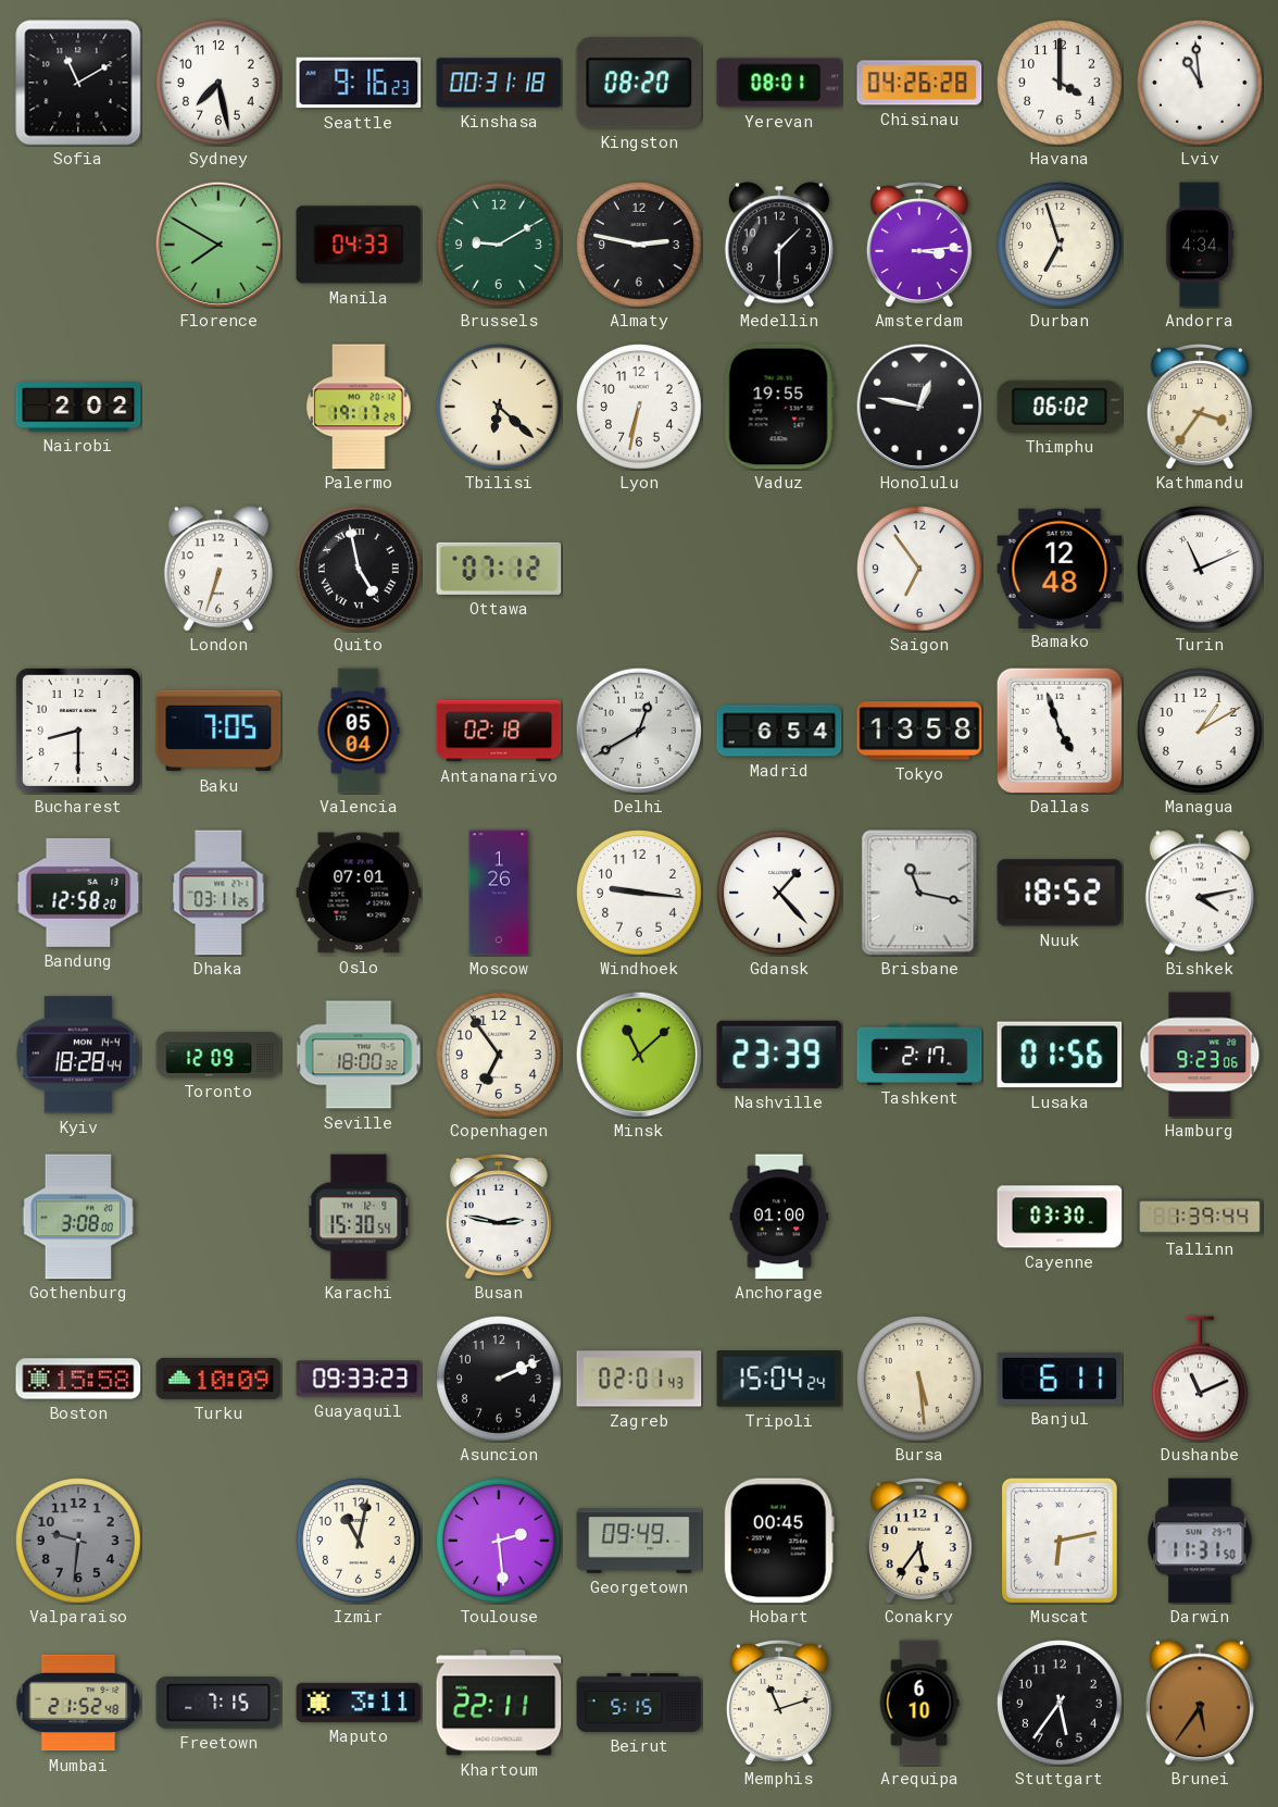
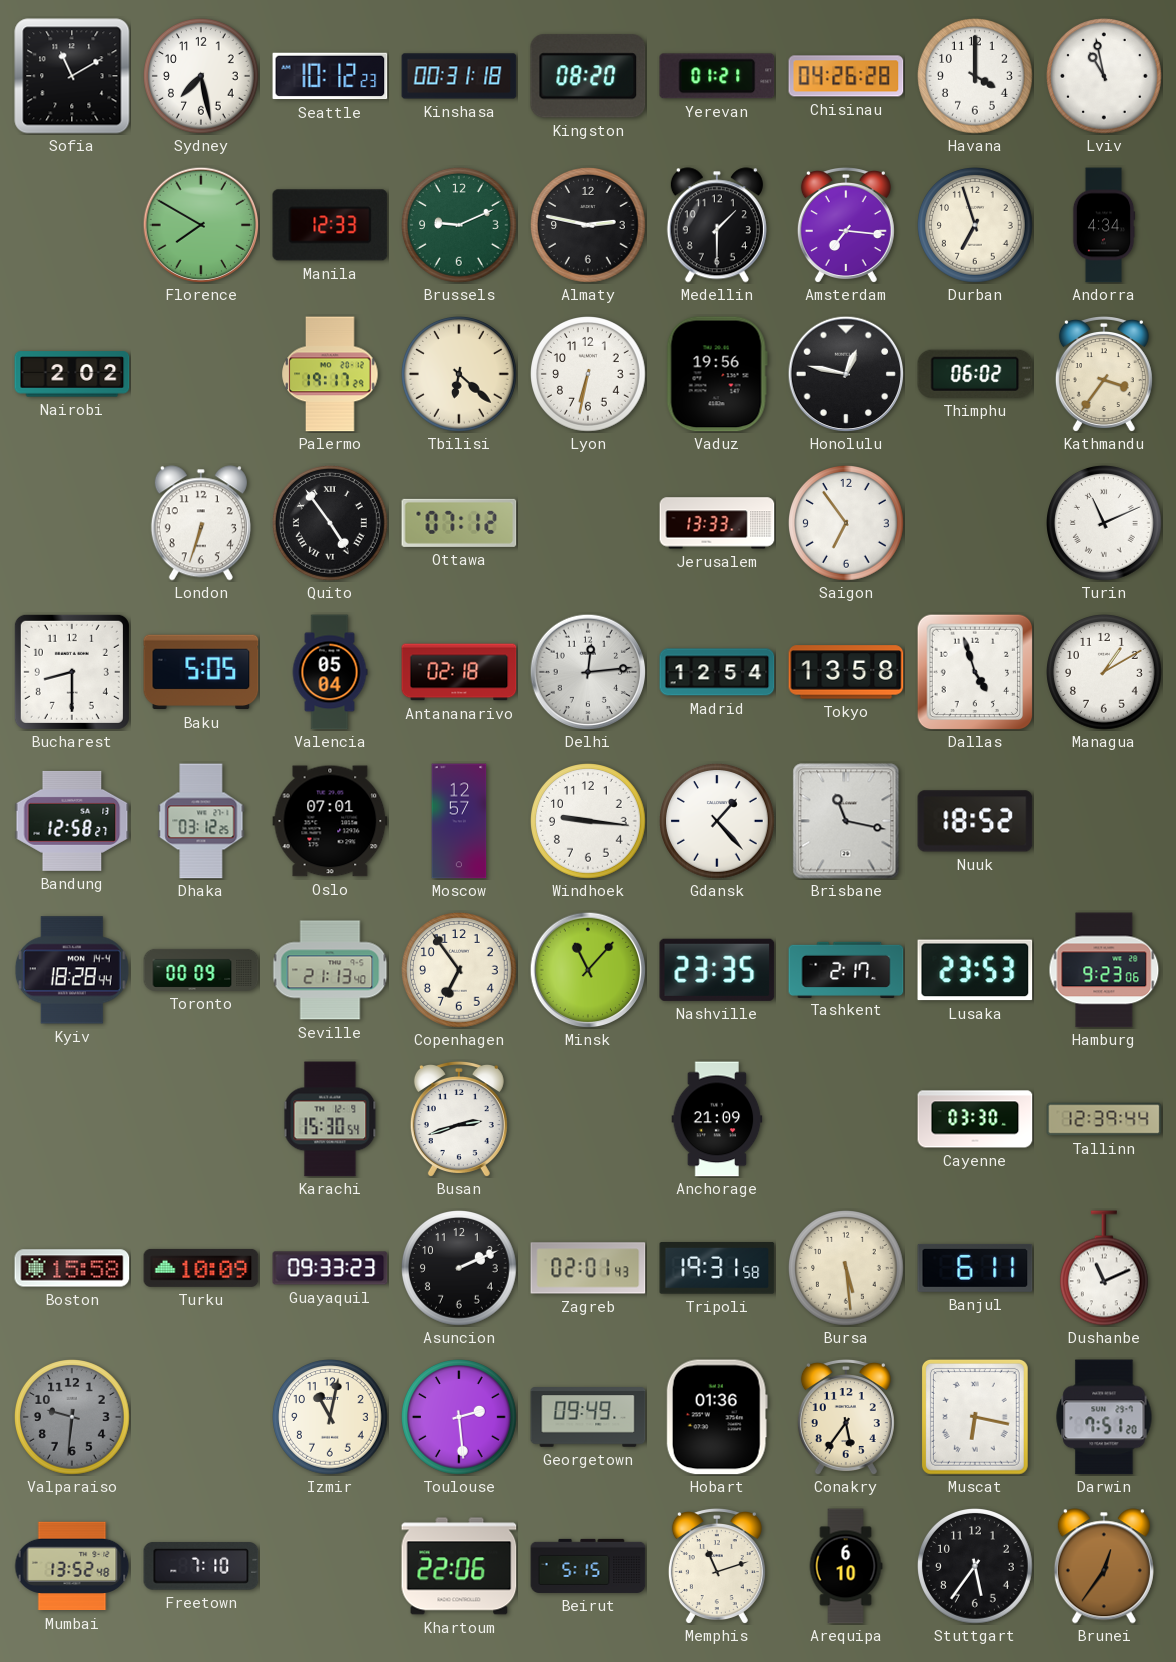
Seattle: 9:16 -> 10:12
Yerevan: 08:01 -> 01:21
Lviv: 10:59 -> 10:58
Manila: 04:33 -> 12:33
Brussels: 9:10 -> 9:11
Amsterdam: 3:14 -> 7:16
Vaduz: 19:55 -> 19:56
Quito: 4:58 -> 4:54
Jerusalem: none -> 13:33
Bamako: 12:48 -> none
Baku: 7:05 -> 5:05
Delhi: 12:40 -> 12:14
Madrid: 6:54 -> 12:54
Bandung: 12:58:20 -> 12:58:27
Dhaka: 03:11 -> 03:12
Moscow: 1:26 -> 12:57
Bishkek: 4:13 -> none
Toronto: 12:09 -> 00:09
Seville: 18:00 -> 21:13
Minsk: 11:08 -> 11:07
Nashville: 23:39 -> 23:35
Lusaka: 01:56 -> 23:53
Gothenburg: 3:08 -> none
Busan: 2:47 -> 2:42
Anchorage: 01:00 -> 21:09
Tallinn: 1:39 -> 12:39
Tripoli: 15:04 -> 19:31
Hobart: 00:45 -> 01:36
Muscat: 6:13 -> 6:17
Darwin: 11:31 -> 7:51
Mumbai: 21:52 -> 13:52
Freetown: 7:15 -> 7:10
Maputo: 3:11 -> none
Khartoum: 22:11 -> 22:06
Brunei: 5:36 -> 12:36
